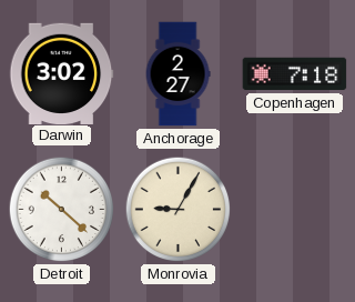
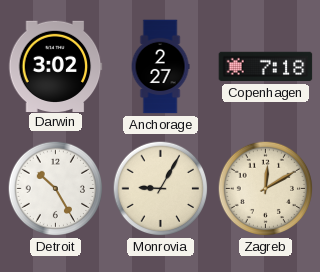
Detroit: 10:22 -> 10:25
Zagreb: none -> 12:10
